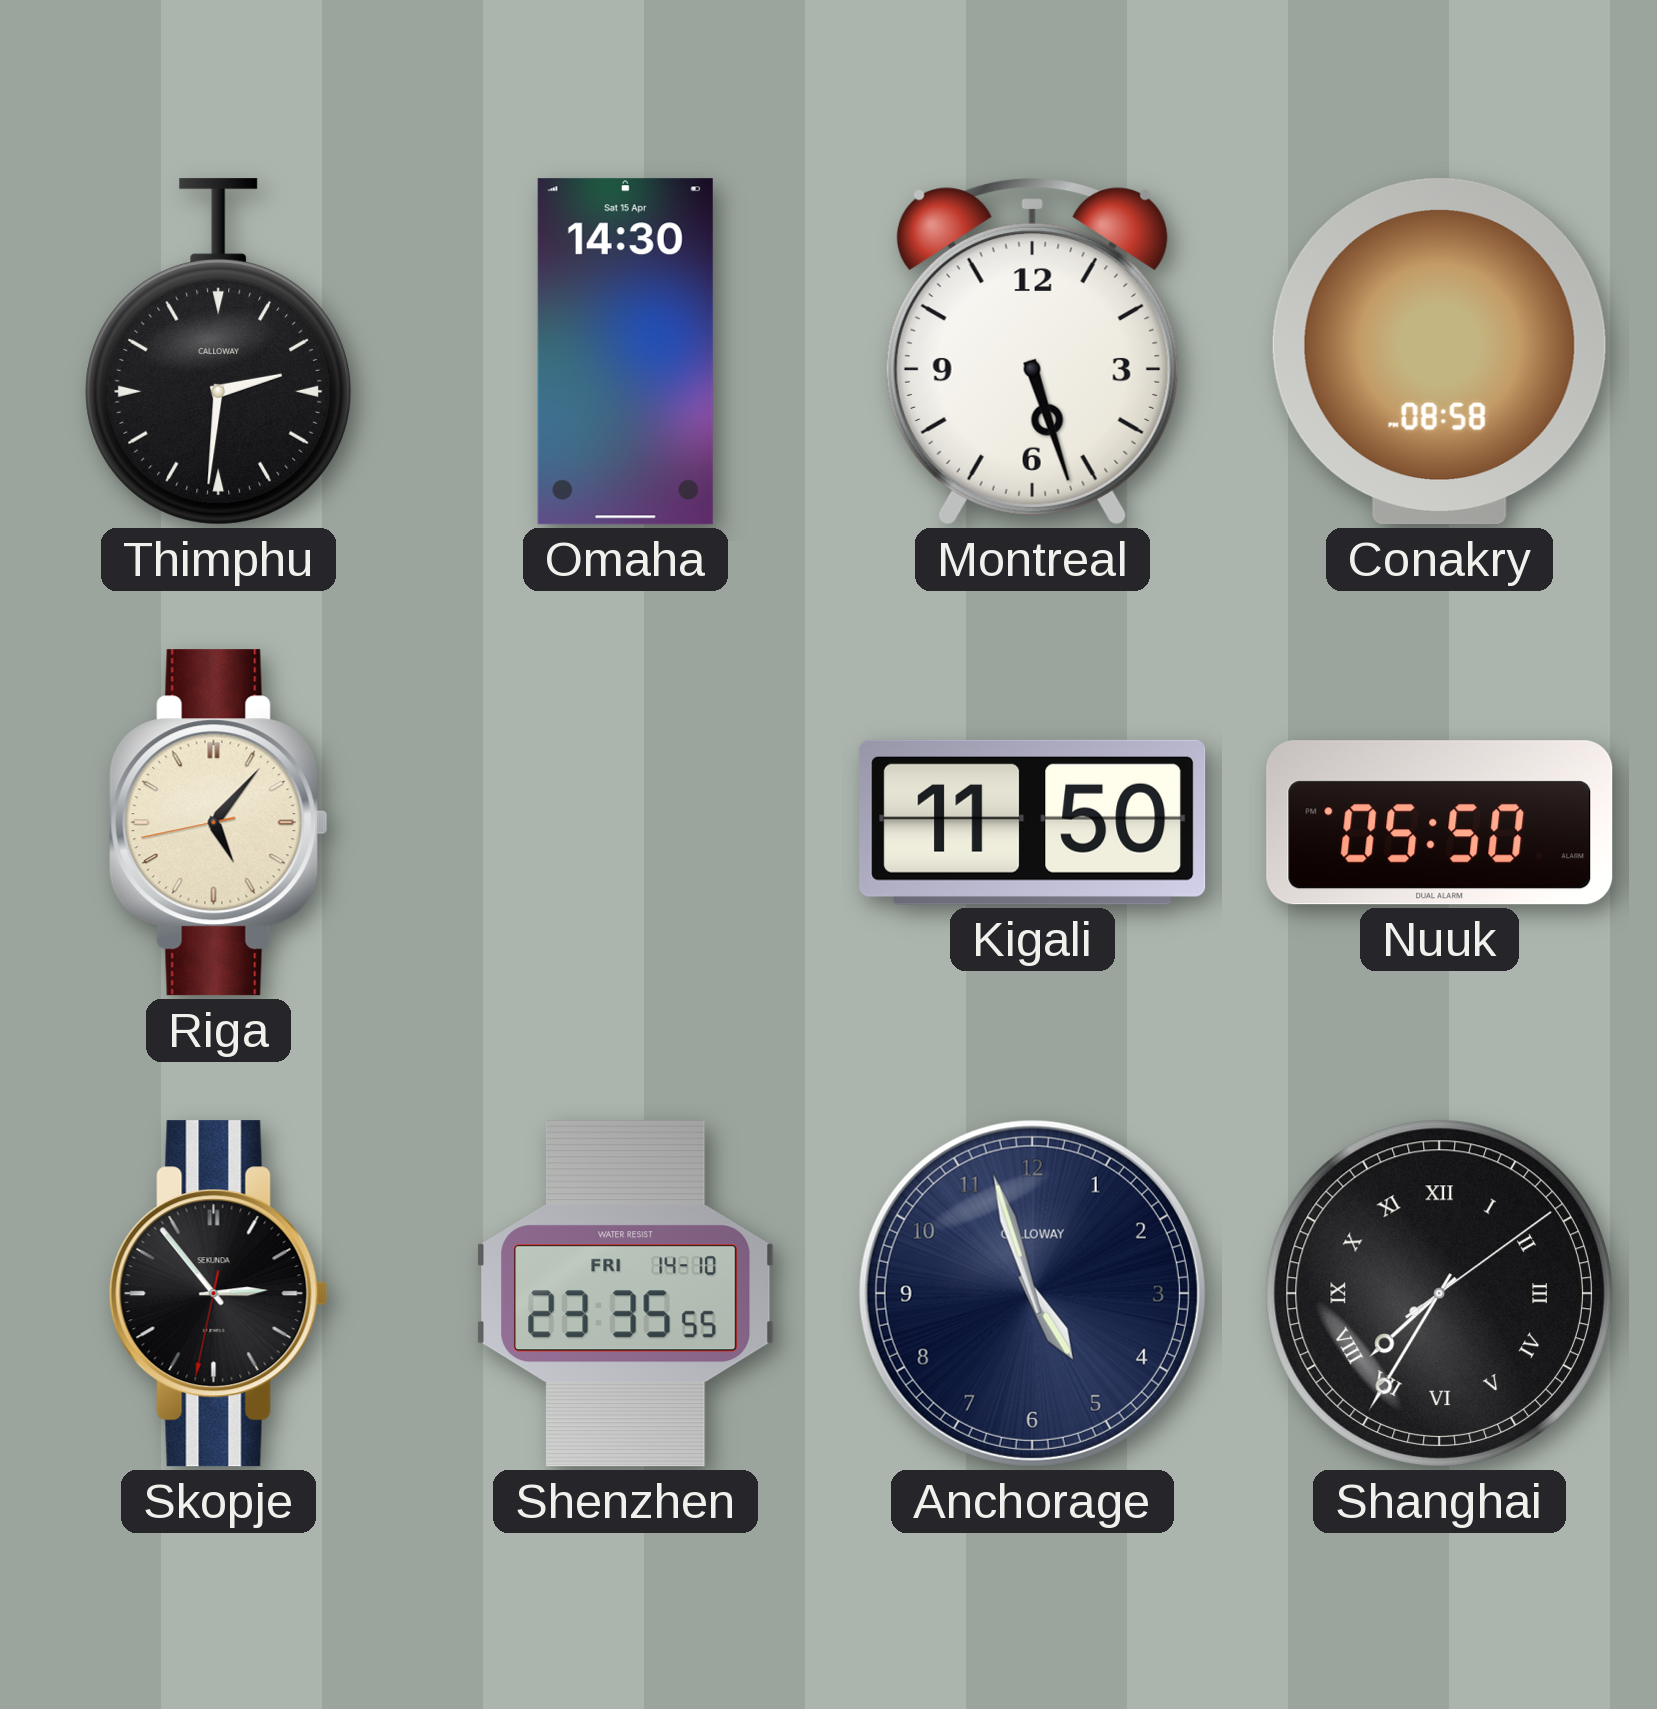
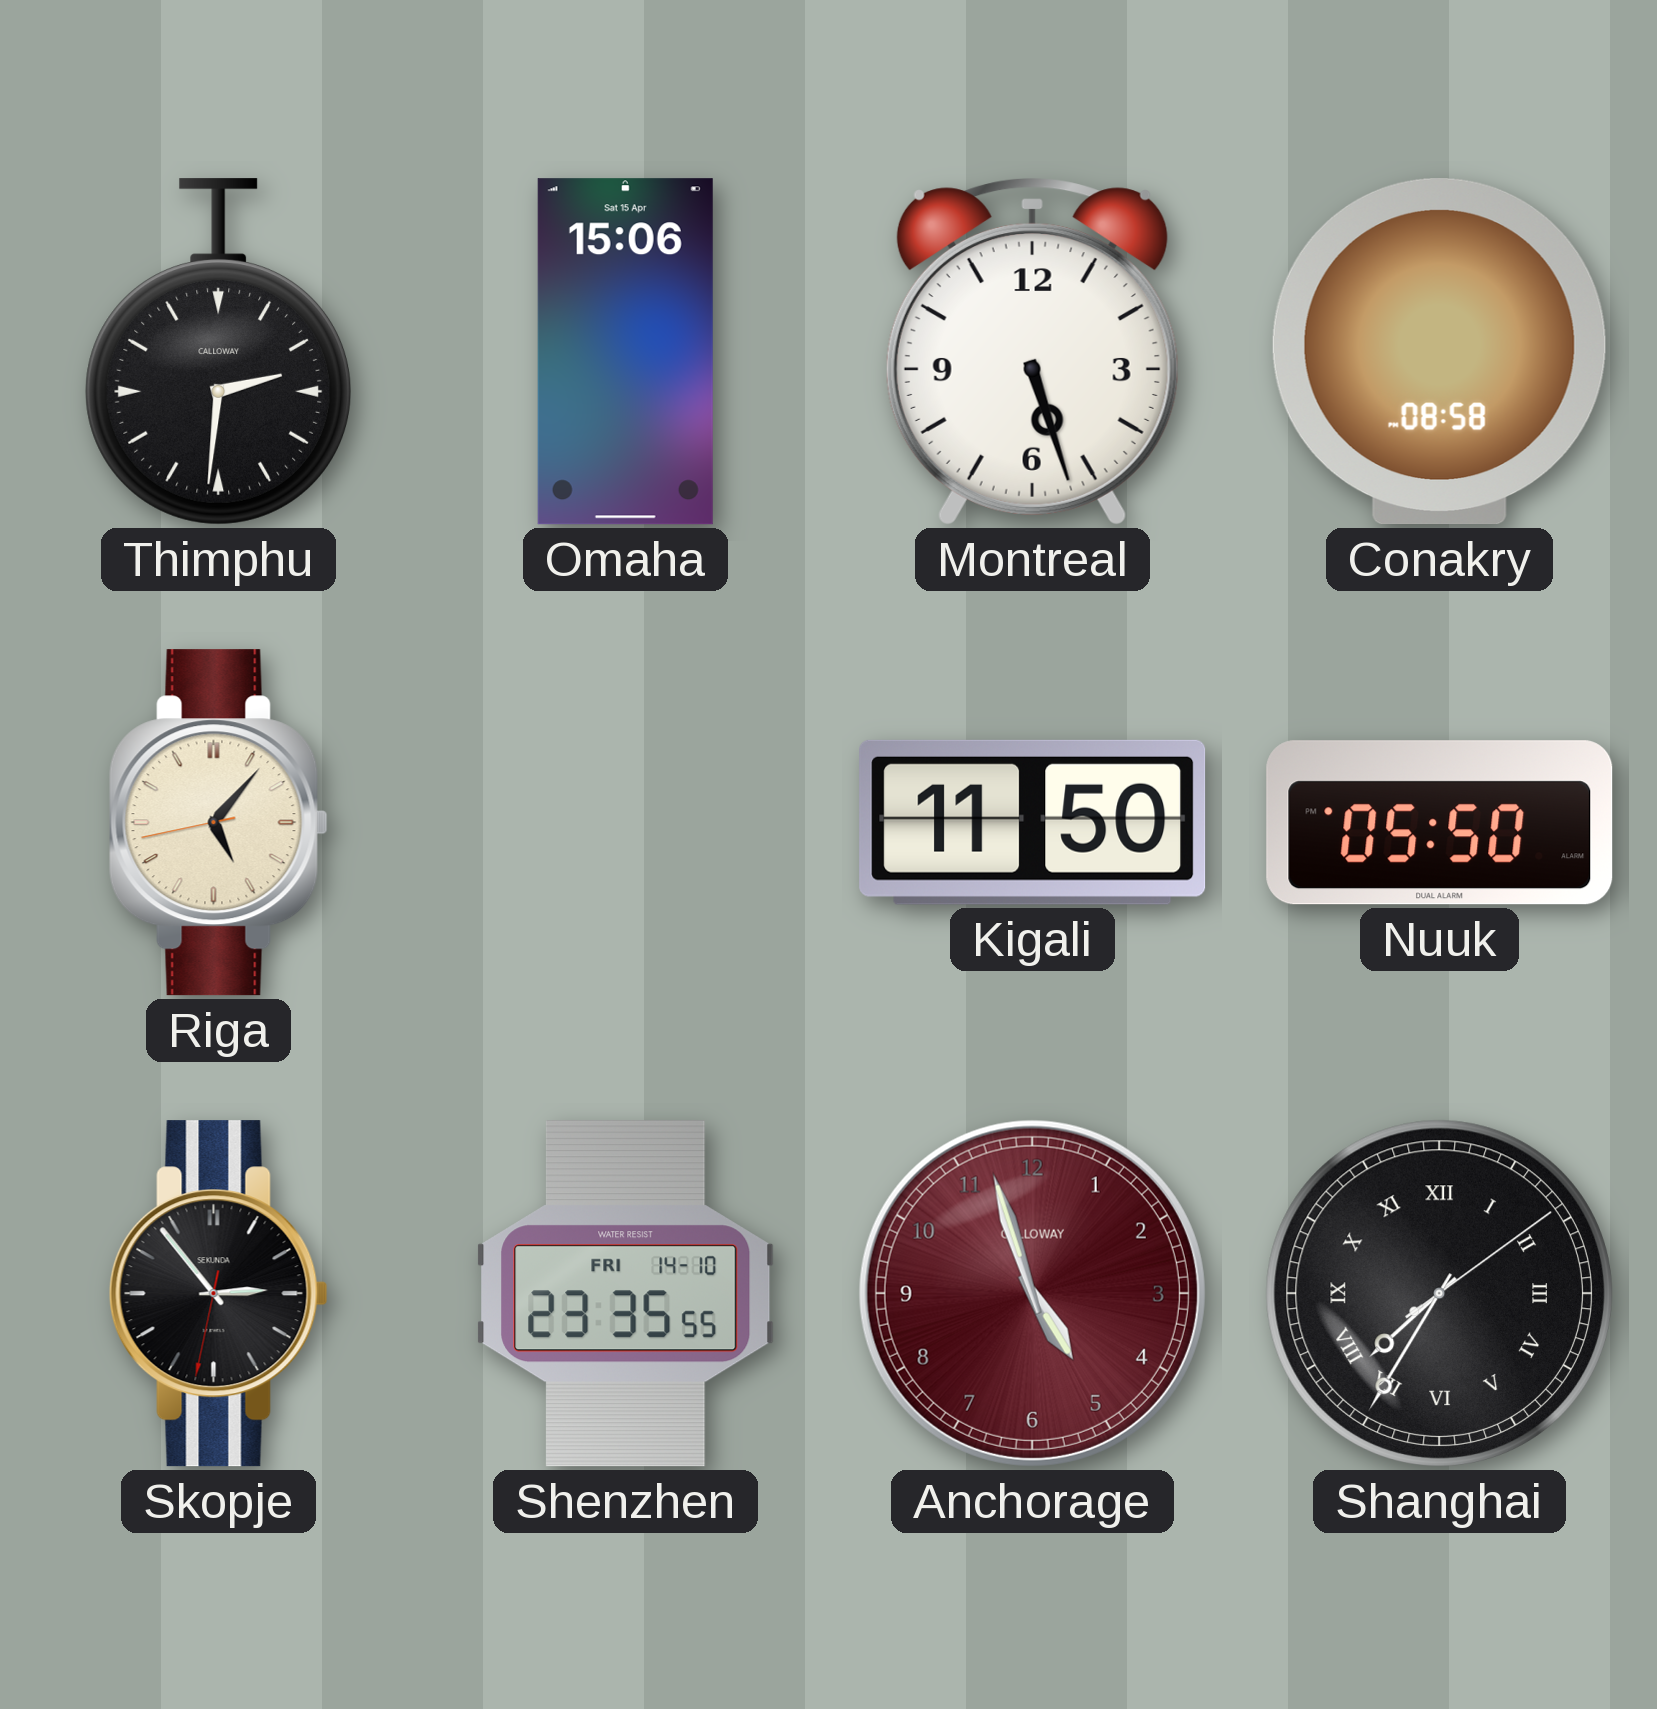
Omaha: 14:30 -> 15:06
Anchorage dial: navy -> burgundy
